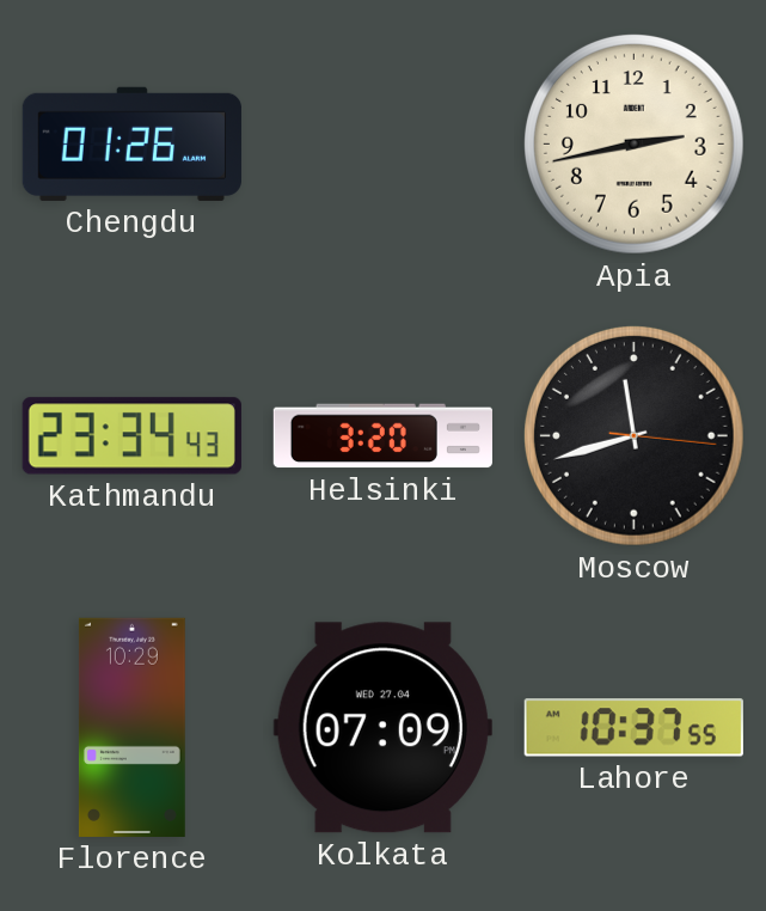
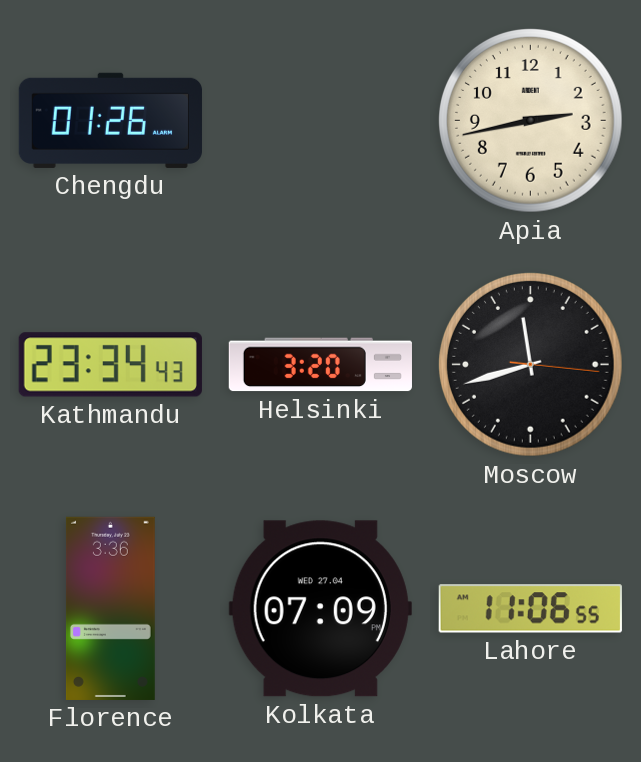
Florence: 10:29 -> 3:36
Lahore: 10:37 -> 11:06
